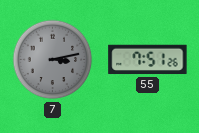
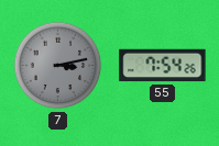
55: 7:51 -> 7:54
